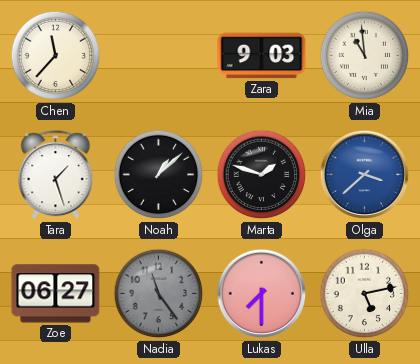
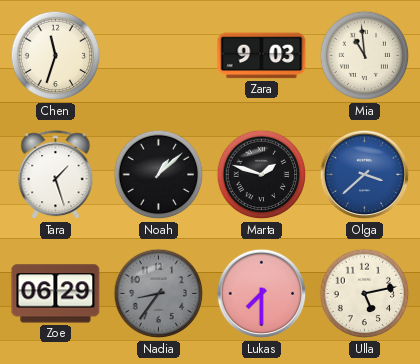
Chen: 11:37 -> 11:33
Zoe: 06:27 -> 06:29
Nadia: 11:24 -> 8:36
